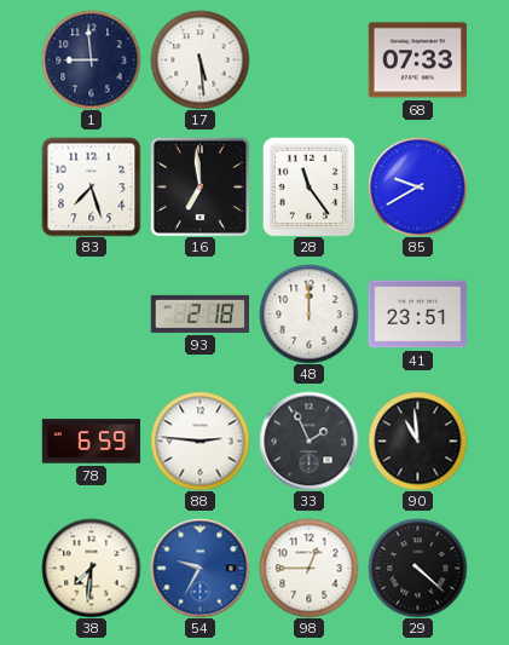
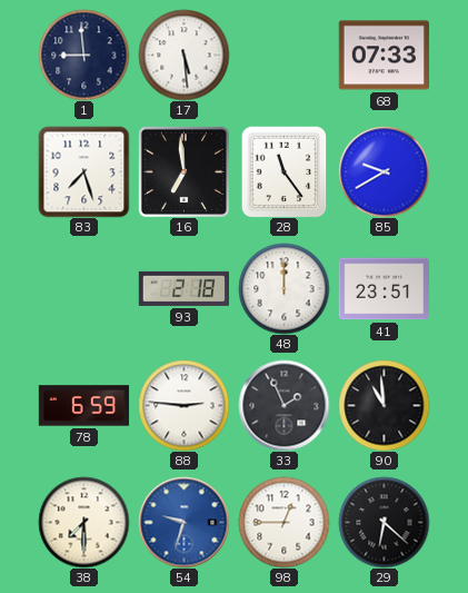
38: 7:31 -> 7:30
54: 9:35 -> 9:33
29: 4:22 -> 6:22
